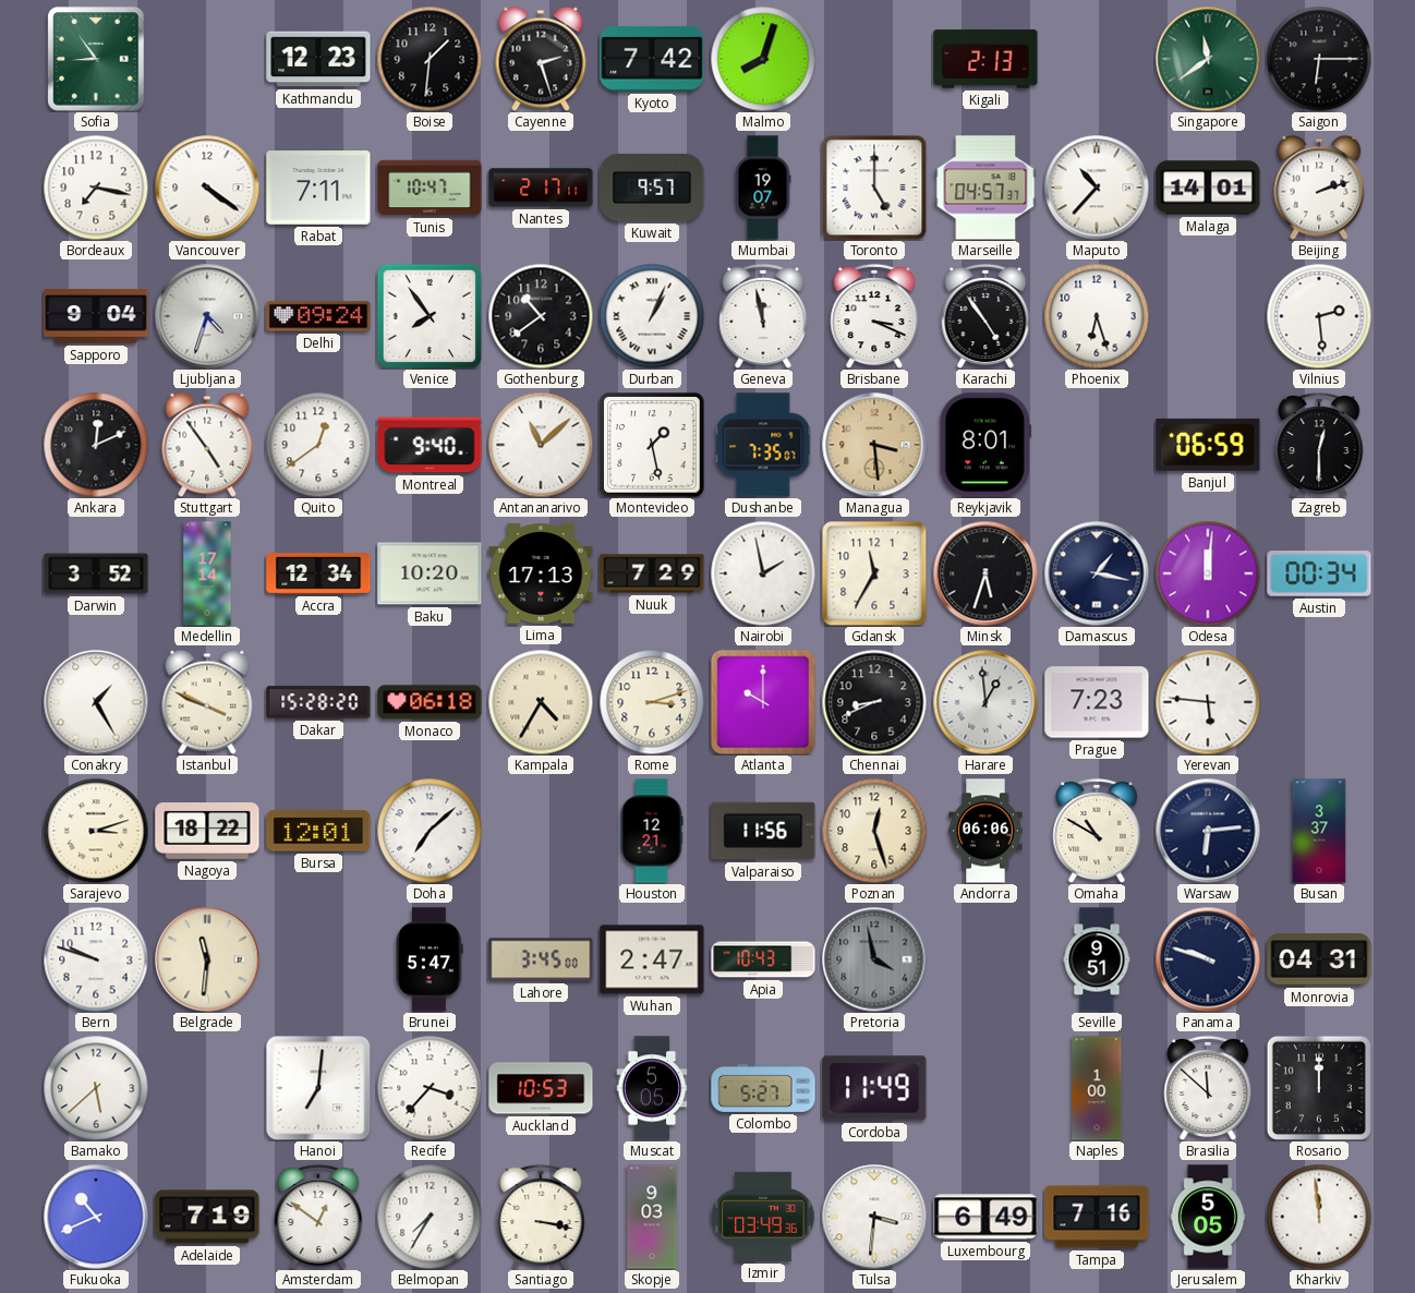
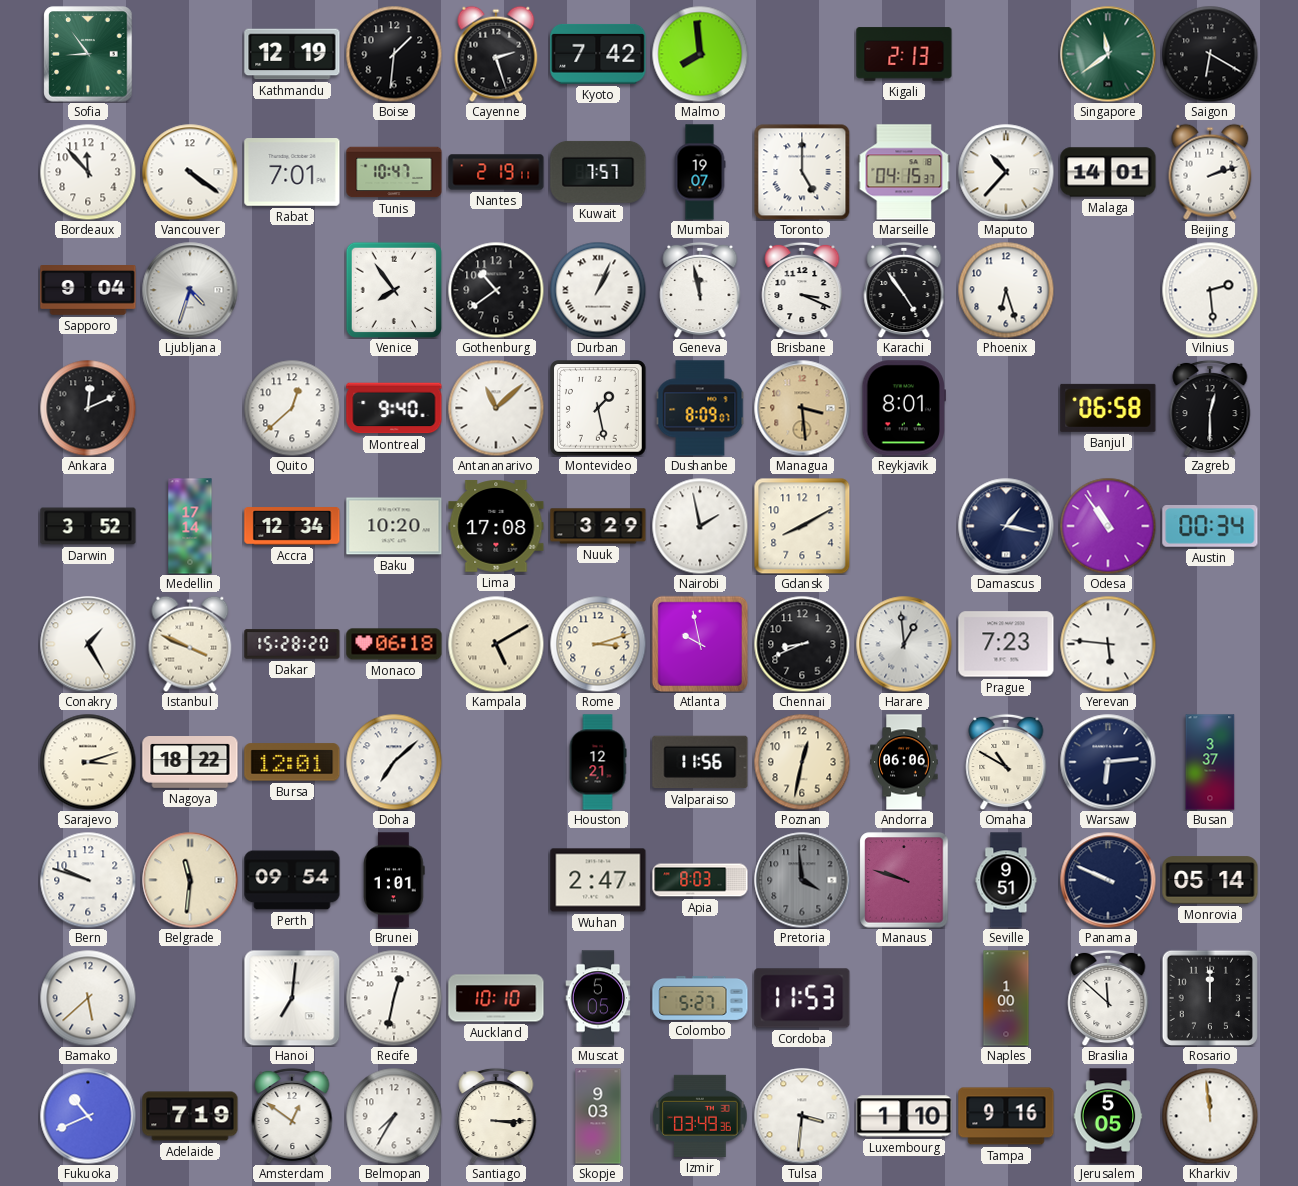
Kathmandu: 12:23 -> 12:19
Malmo: 8:03 -> 7:59
Saigon: 6:15 -> 6:20
Bordeaux: 7:17 -> 11:53
Rabat: 7:11 -> 7:01
Nantes: 2:17 -> 2:19
Kuwait: 9:57 -> 7:57
Marseille: 04:57 -> 04:15
Delhi: 09:24 -> none
Stuttgart: 4:54 -> none
Quito: 12:39 -> 12:38
Dushanbe: 7:35 -> 8:09
Banjul: 06:59 -> 06:58
Lima: 17:13 -> 17:08
Nuuk: 7:29 -> 3:29
Gdansk: 11:35 -> 8:10
Minsk: 5:33 -> none
Odesa: 12:01 -> 10:54
Kampala: 4:35 -> 5:10
Atlanta: 10:00 -> 9:58
Poznan: 12:27 -> 12:32
Perth: none -> 09:54
Brunei: 5:47 -> 1:01
Lahore: 3:45 -> none
Apia: 10:43 -> 8:03
Pretoria: 3:58 -> 3:59
Manaus: none -> 9:48
Panama: 9:48 -> 9:49
Monrovia: 04:31 -> 05:14
Recife: 3:37 -> 12:32
Auckland: 10:53 -> 10:10
Cordoba: 11:49 -> 11:53
Santiago: 3:17 -> 3:15
Luxembourg: 6:49 -> 1:10
Tampa: 7:16 -> 9:16
